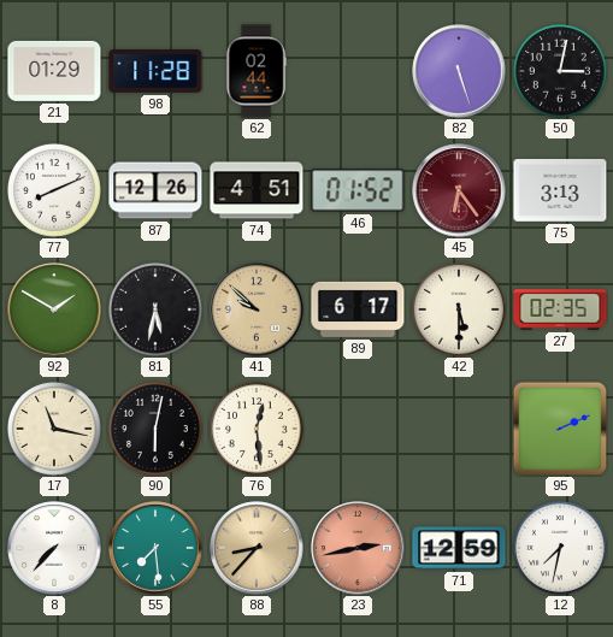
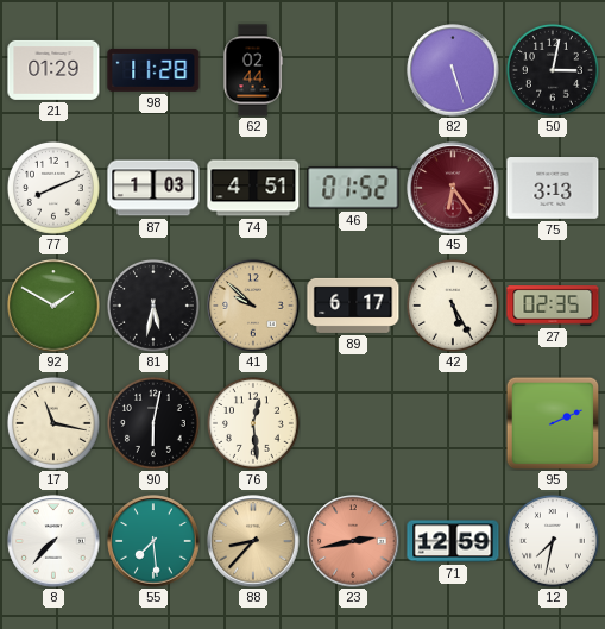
87: 12:26 -> 1:03
42: 5:30 -> 5:25
